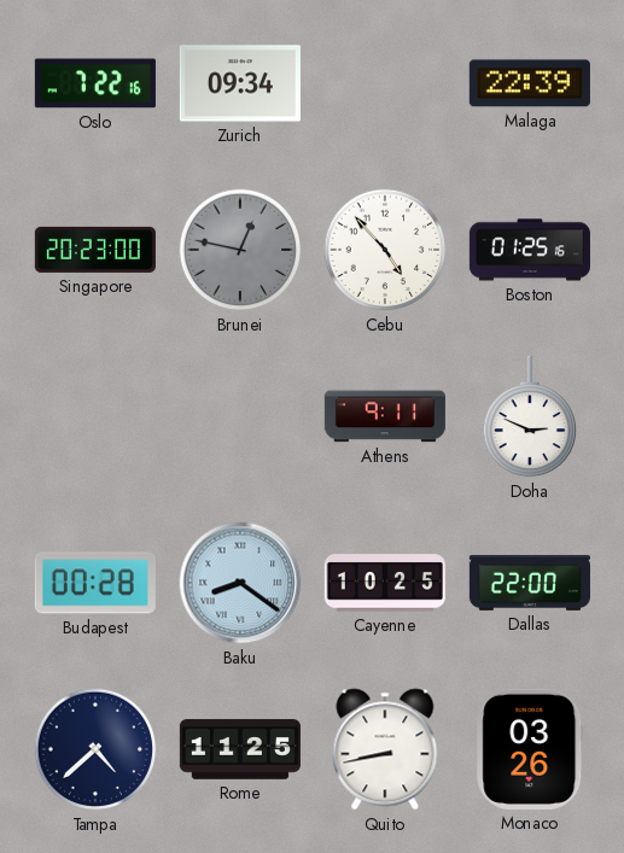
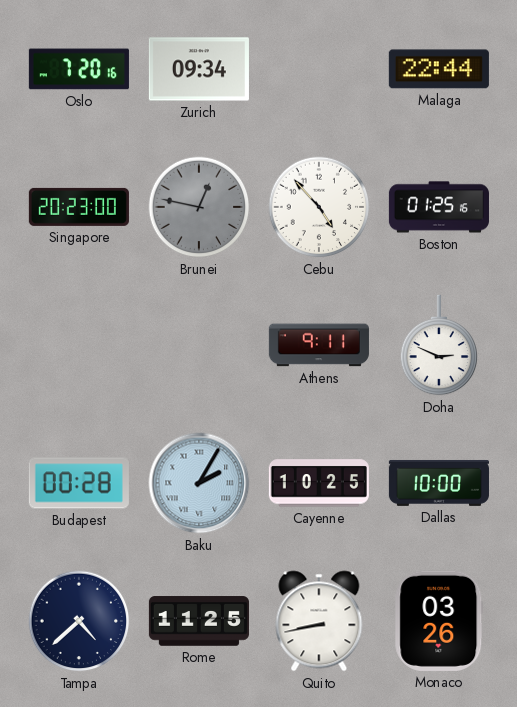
Oslo: 7:22 -> 7:20
Malaga: 22:39 -> 22:44
Baku: 8:21 -> 2:05
Dallas: 22:00 -> 10:00
